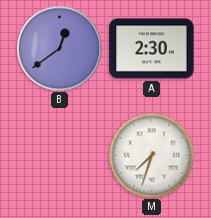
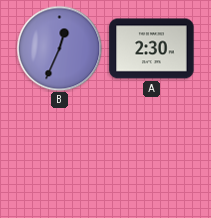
B: 12:39 -> 12:34
M: 7:33 -> none
